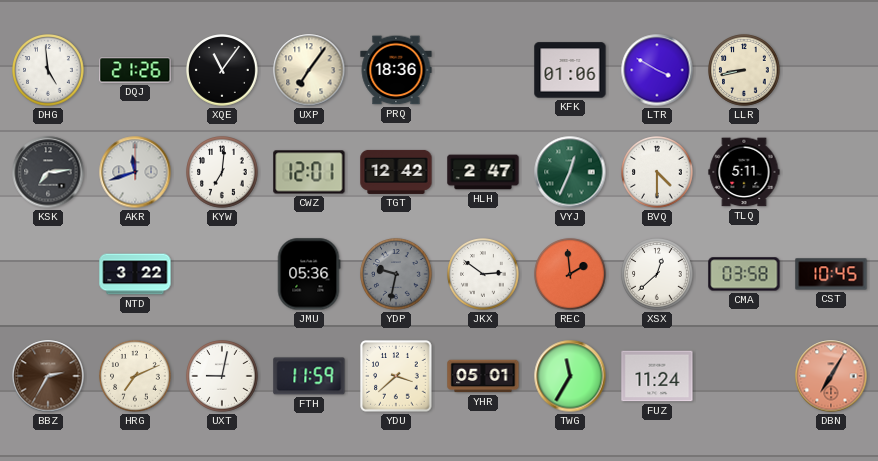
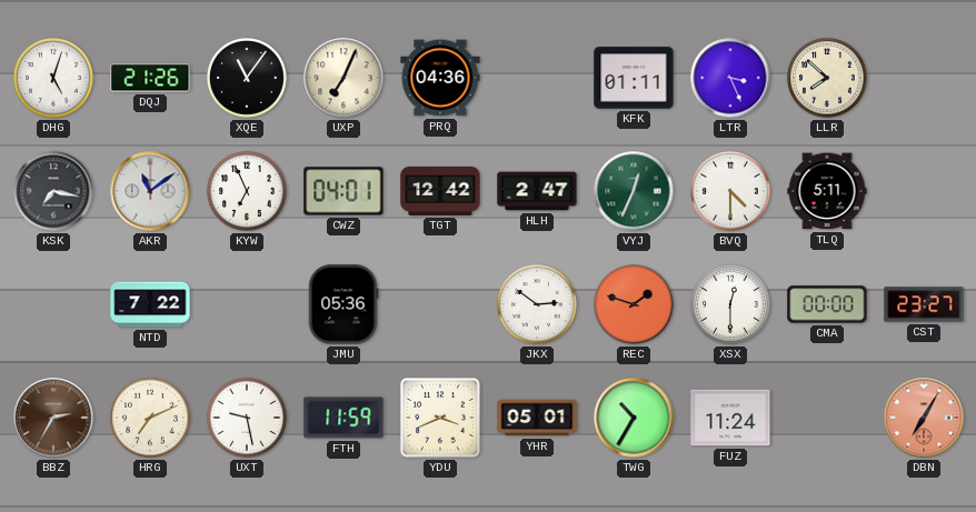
DHG: 4:59 -> 5:03
UXP: 7:06 -> 7:04
PRQ: 18:36 -> 04:36
KFK: 01:06 -> 01:11
LTR: 3:50 -> 3:26
LLR: 8:43 -> 7:52
KSK: 7:14 -> 7:17
AKR: 11:42 -> 11:09
KYW: 7:01 -> 6:56
CWZ: 12:01 -> 04:01
NTD: 3:22 -> 7:22
YDP: 9:32 -> none
REC: 1:59 -> 1:48
XSX: 12:38 -> 12:30
CMA: 03:58 -> 00:00
CST: 10:45 -> 23:27
UXT: 9:02 -> 9:28
YDU: 3:38 -> 3:41
TWG: 11:35 -> 10:35
